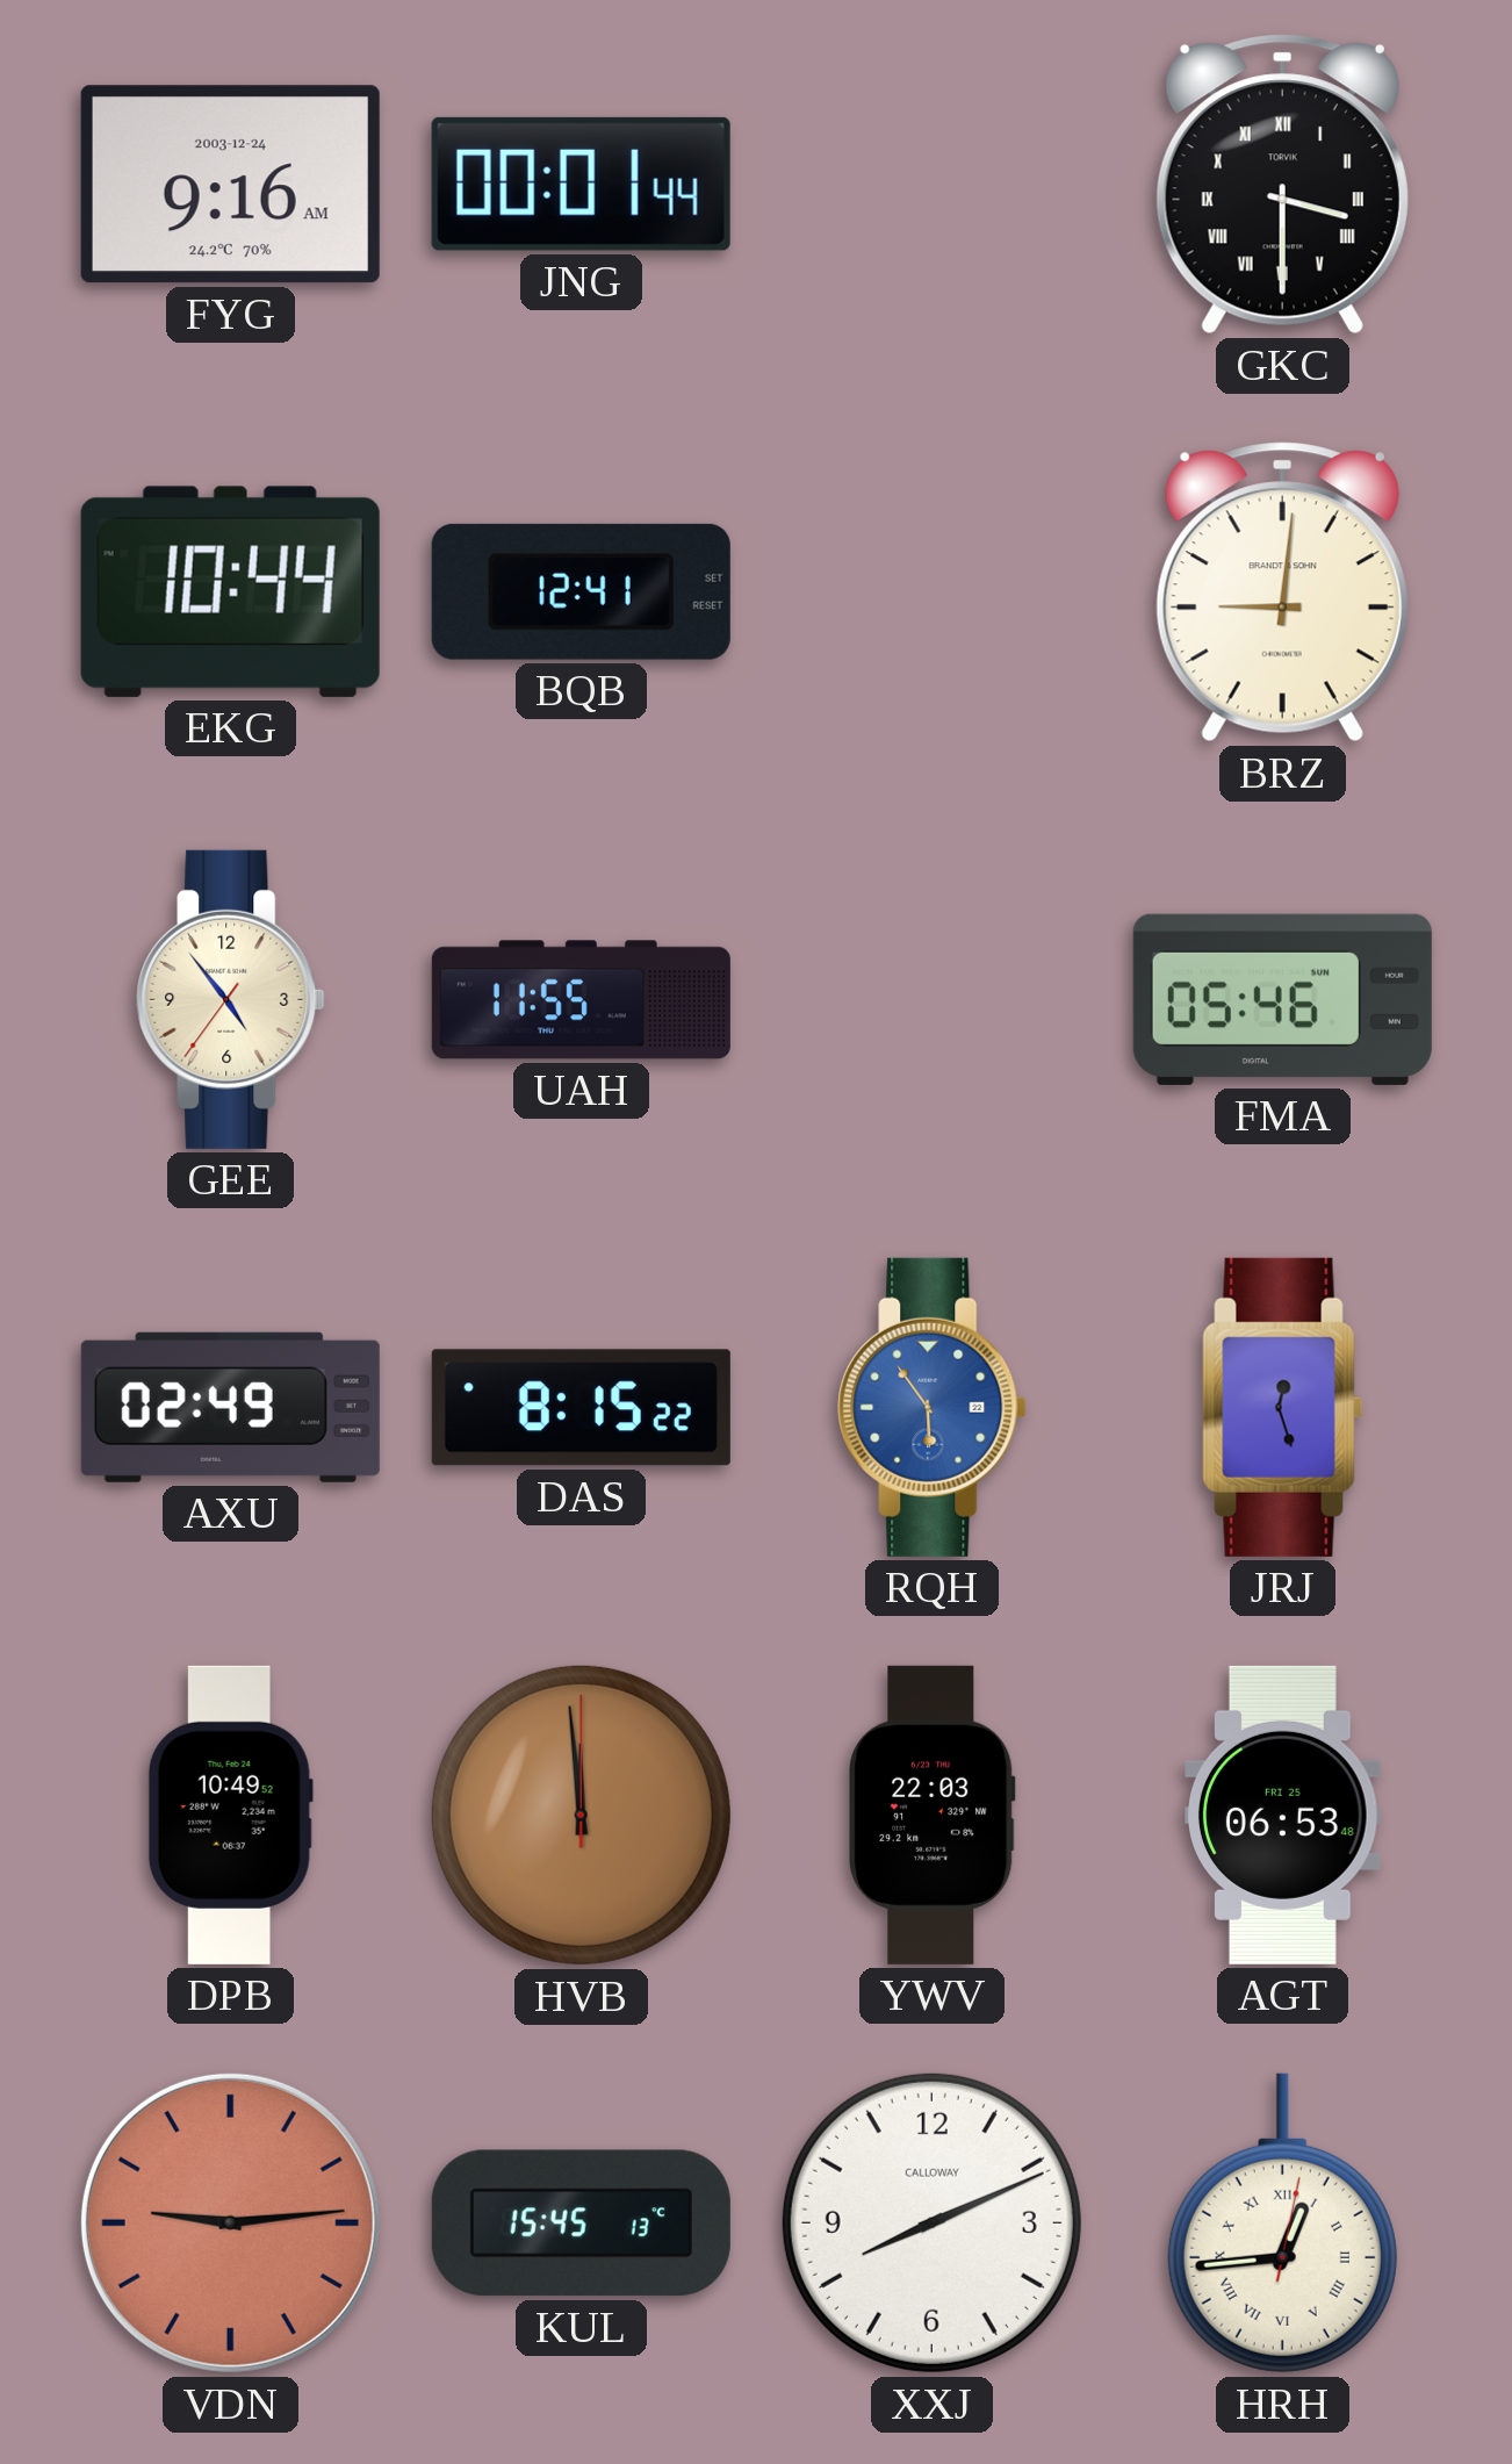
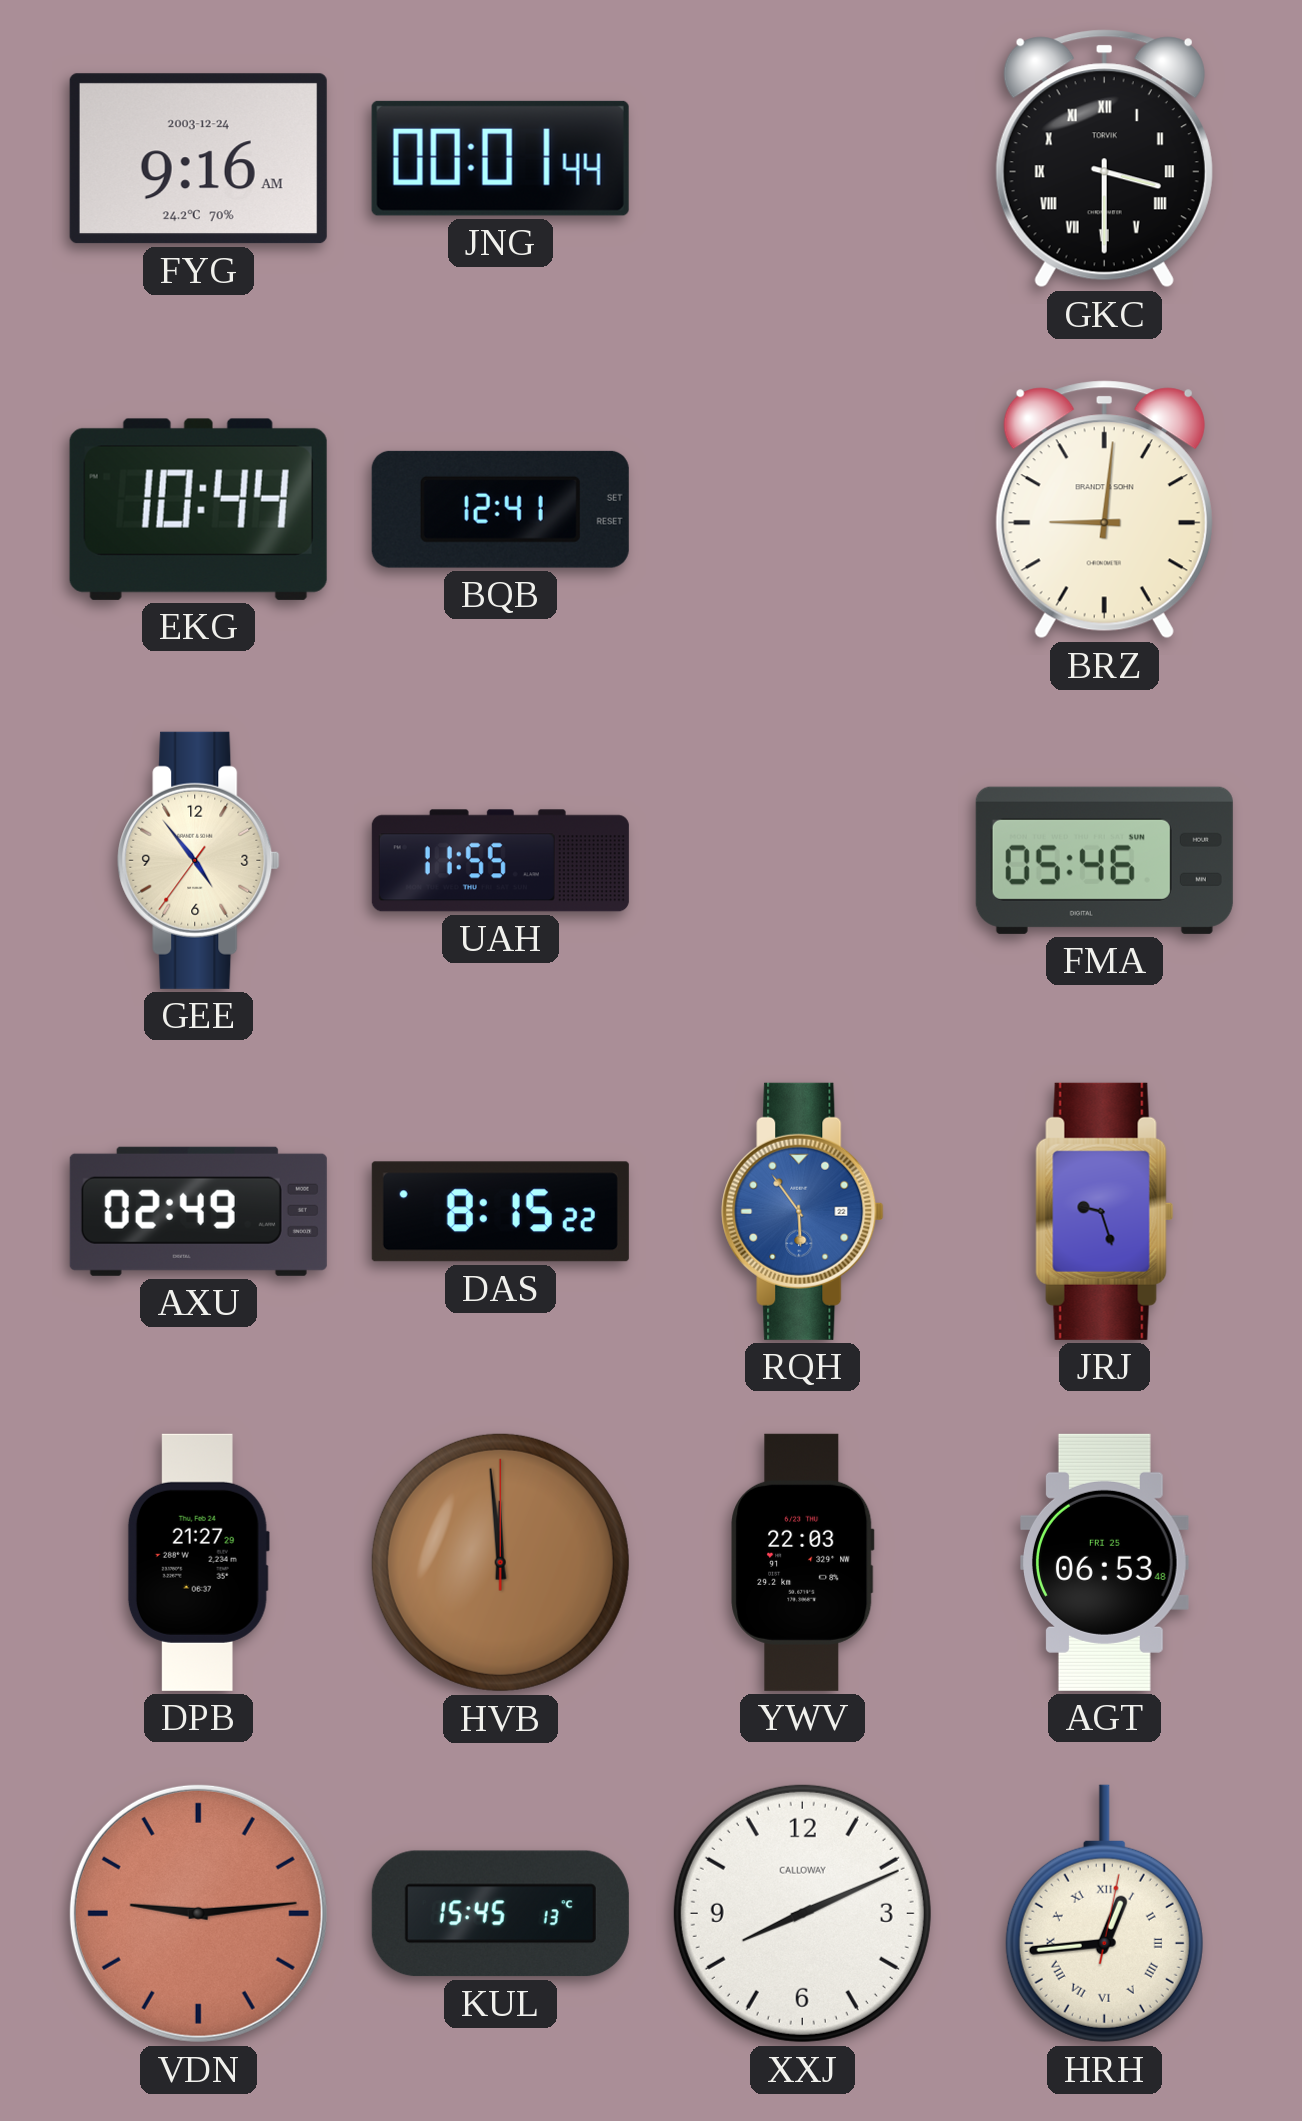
JRJ: 12:27 -> 9:27
DPB: 10:49 -> 21:27
